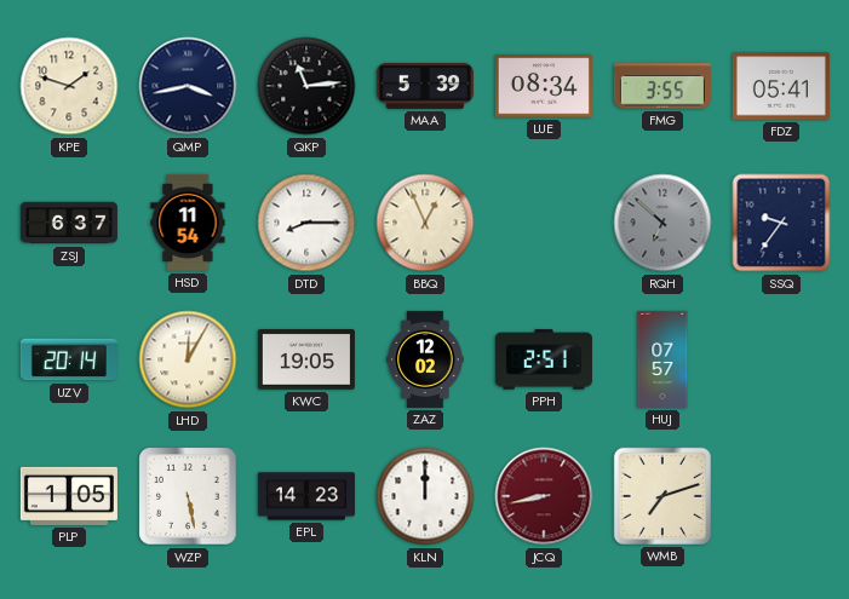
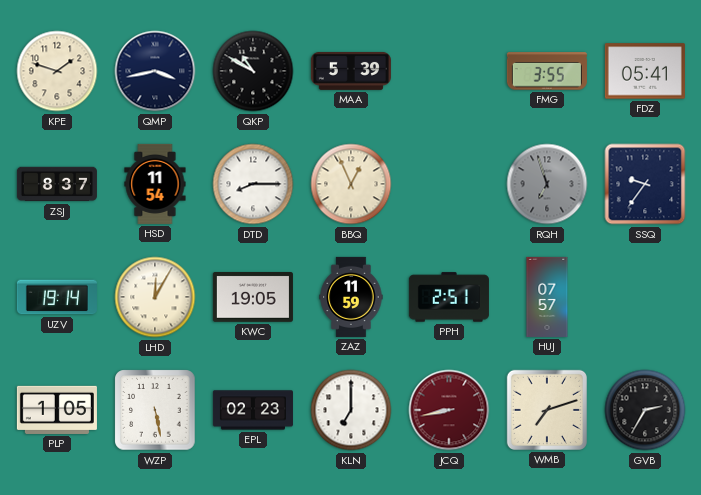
QKP: 11:14 -> 10:50
LUE: 08:34 -> none
ZSJ: 6:37 -> 8:37
RQH: 6:52 -> 6:57
UZV: 20:14 -> 19:14
ZAZ: 12:02 -> 11:59
EPL: 14:23 -> 02:23
KLN: 12:00 -> 7:00
GVB: none -> 2:35
